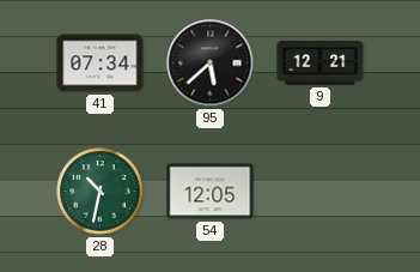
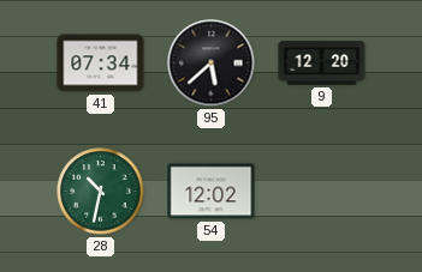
9: 12:21 -> 12:20
54: 12:05 -> 12:02
